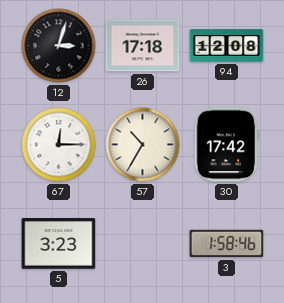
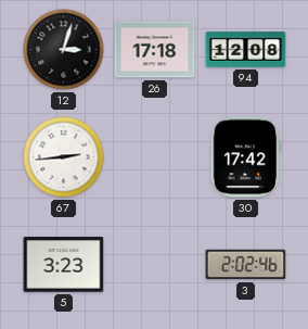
67: 12:15 -> 2:44
57: 10:35 -> none
3: 1:58 -> 2:02
